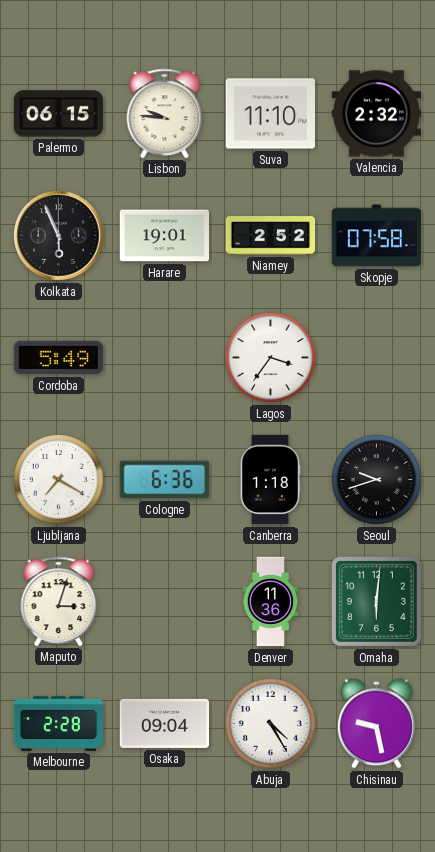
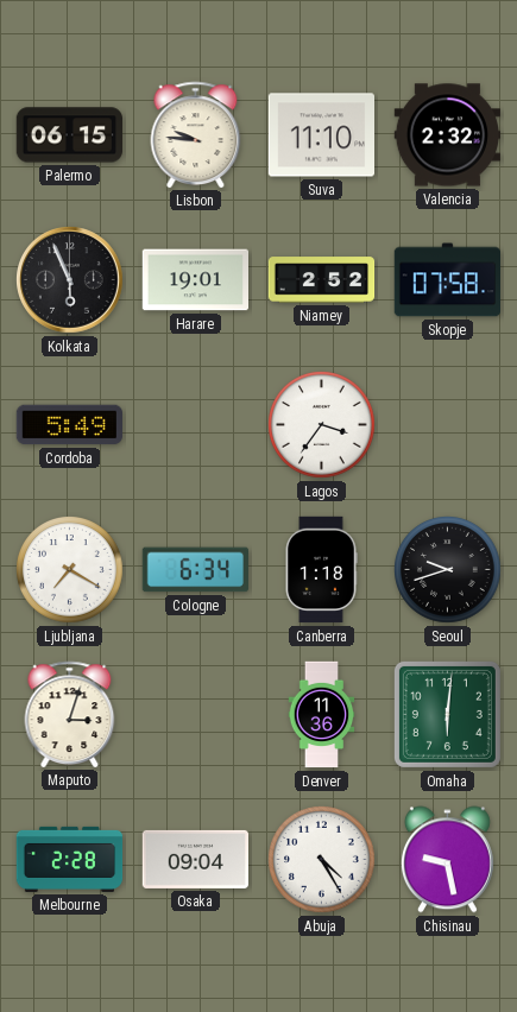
Cologne: 6:36 -> 6:34
